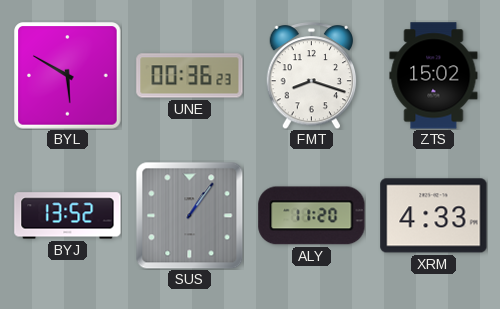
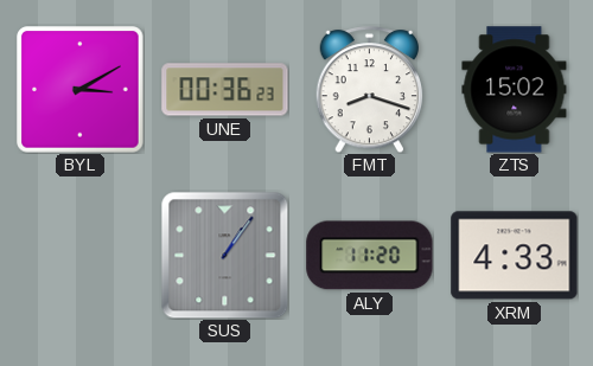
BYL: 5:50 -> 3:10
BYJ: 13:52 -> none
